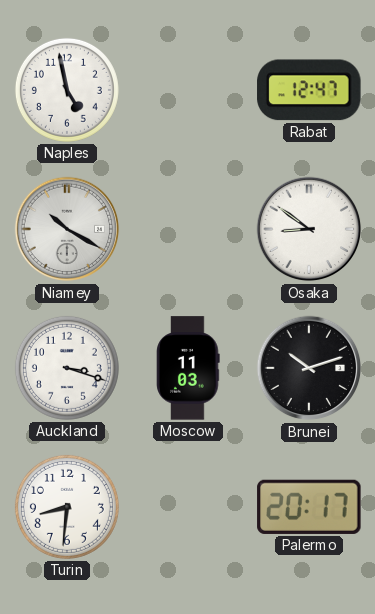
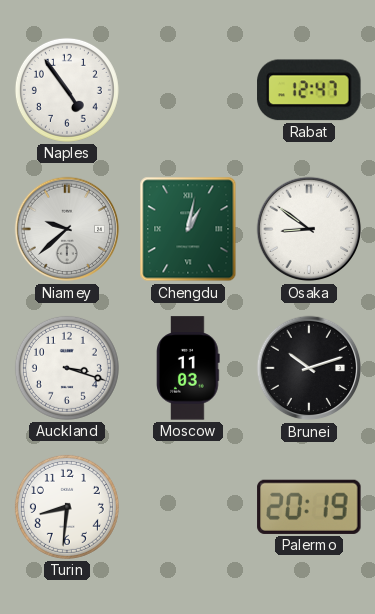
Naples: 4:58 -> 4:54
Niamey: 10:20 -> 9:38
Chengdu: none -> 1:02
Palermo: 20:17 -> 20:19
